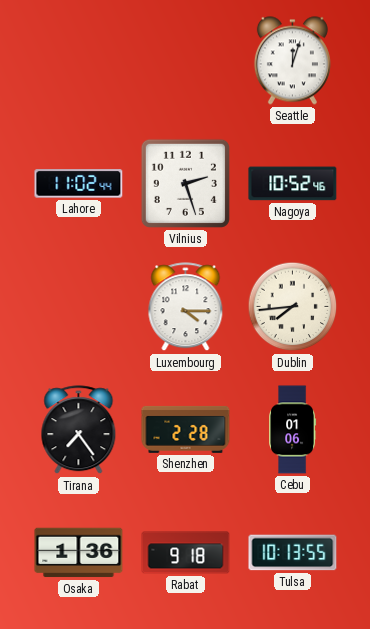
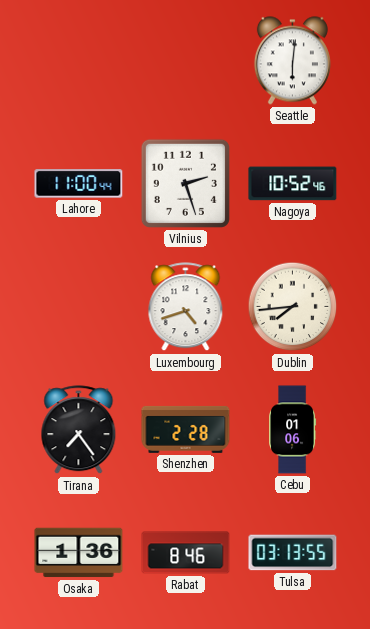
Seattle: 12:03 -> 6:01
Lahore: 11:02 -> 11:00
Luxembourg: 4:15 -> 4:42
Rabat: 9:18 -> 8:46
Tulsa: 10:13 -> 03:13
